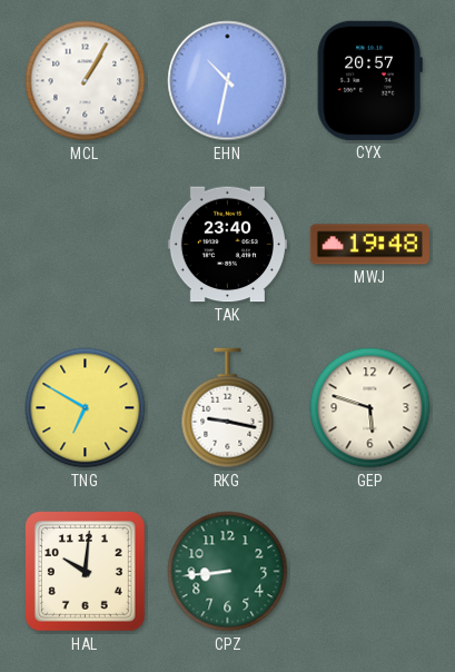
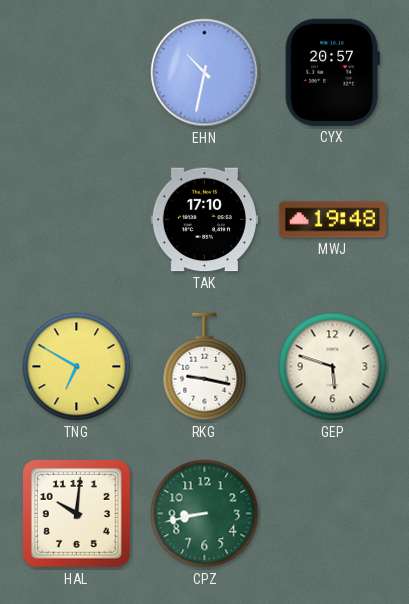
MCL: 1:05 -> none
TAK: 23:40 -> 17:10
CPZ: 8:44 -> 8:43
